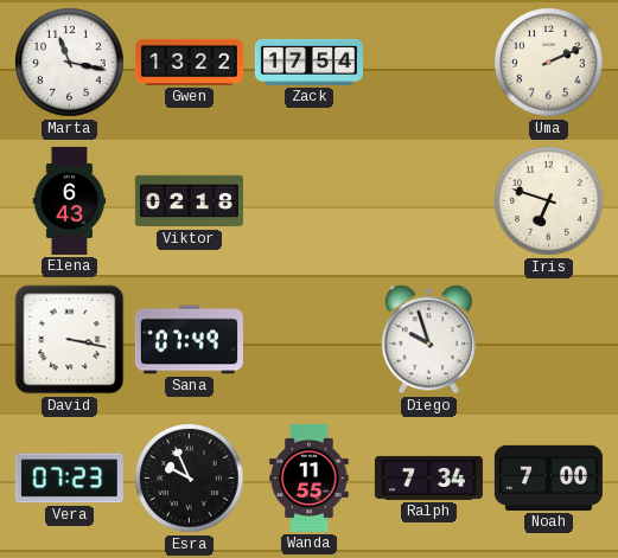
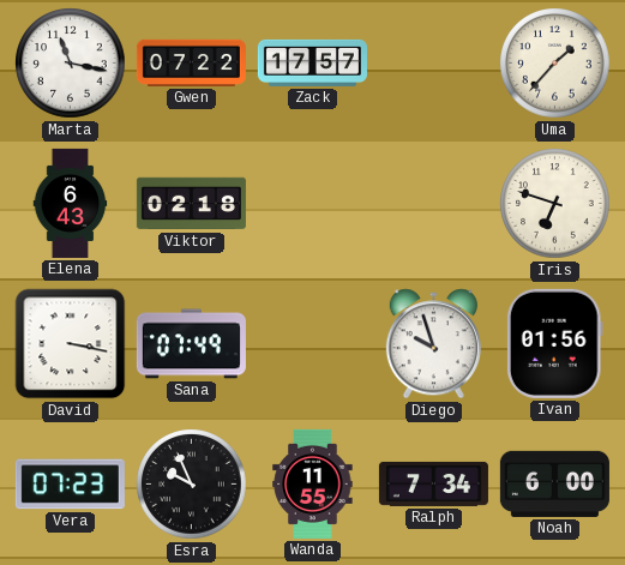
Gwen: 13:22 -> 07:22
Zack: 17:54 -> 17:57
Uma: 2:11 -> 1:37
Ivan: none -> 01:56
Noah: 7:00 -> 6:00
